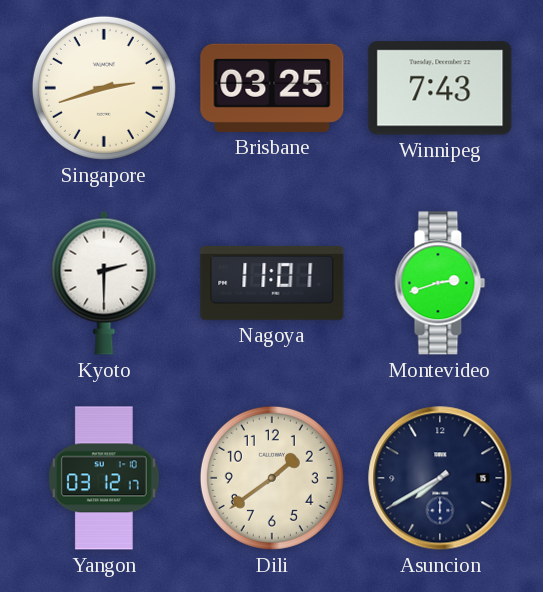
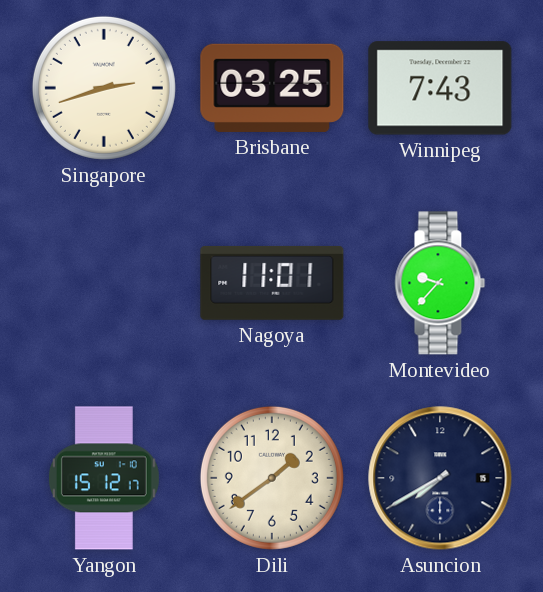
Kyoto: 2:30 -> none
Montevideo: 2:42 -> 9:37
Yangon: 03:12 -> 15:12
